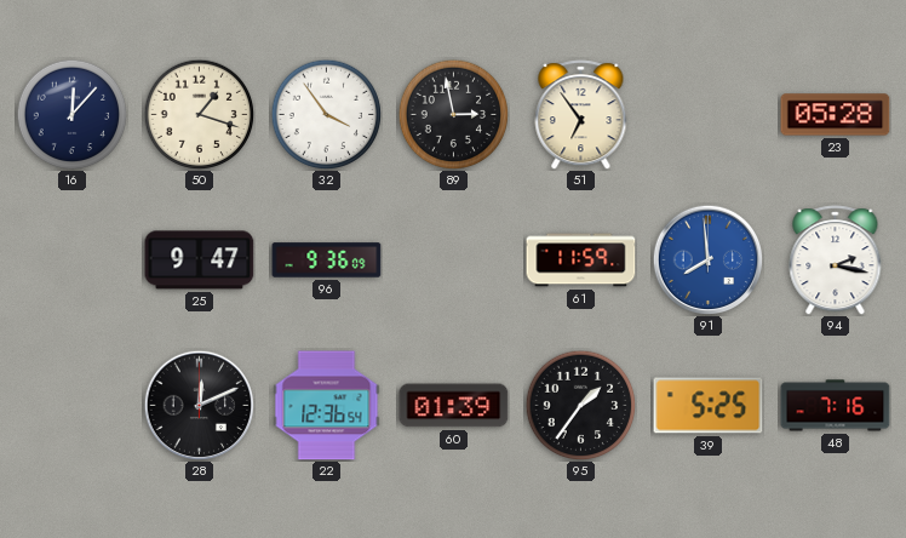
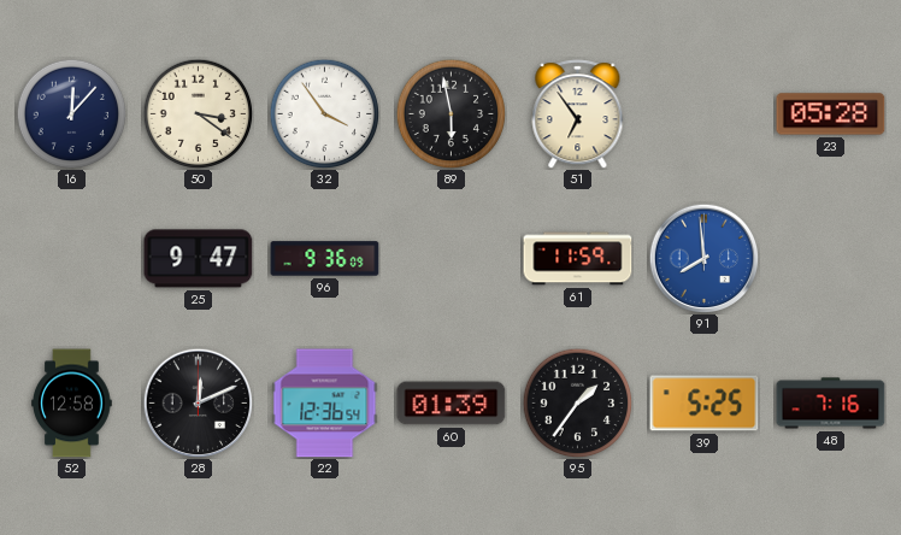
50: 1:18 -> 3:21
89: 2:58 -> 5:58
94: 2:17 -> none
52: none -> 12:58
